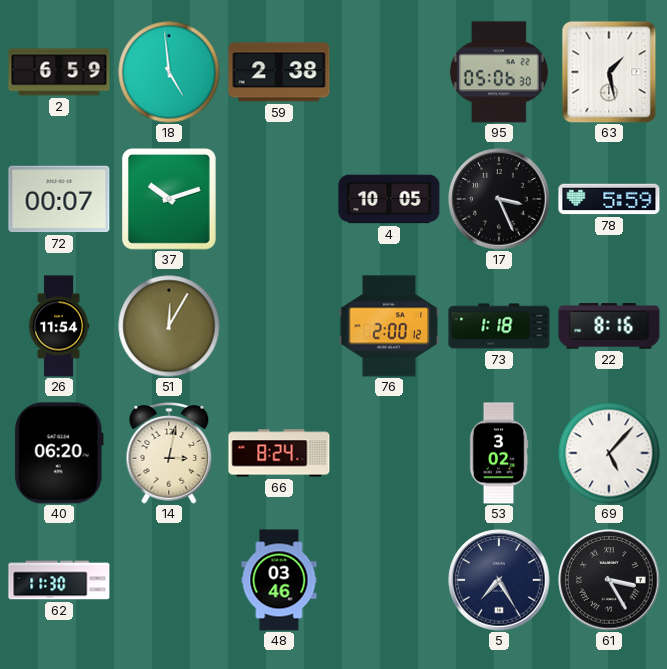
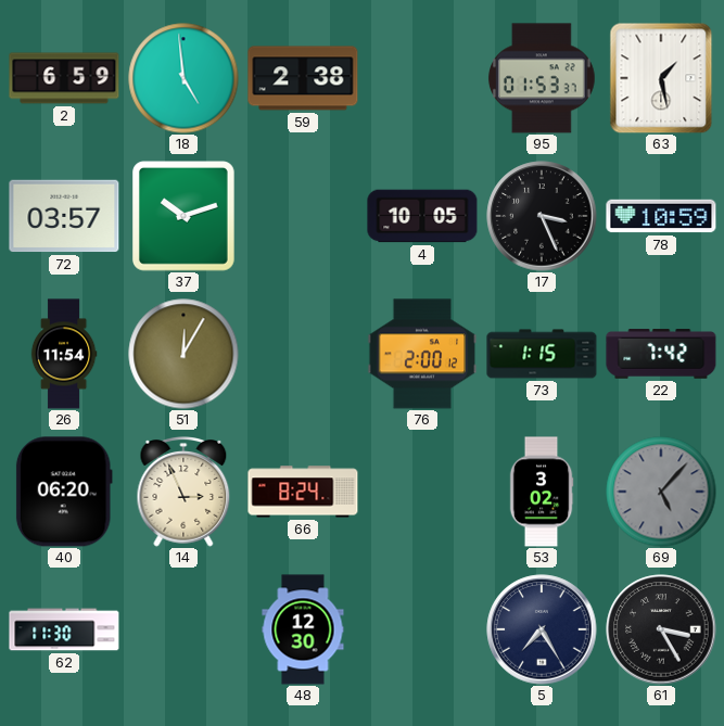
95: 05:06 -> 01:53
72: 00:07 -> 03:57
78: 5:59 -> 10:59
73: 1:18 -> 1:15
22: 8:16 -> 7:42
14: 3:02 -> 2:56
69 dial: white -> grey
48: 03:46 -> 12:30
